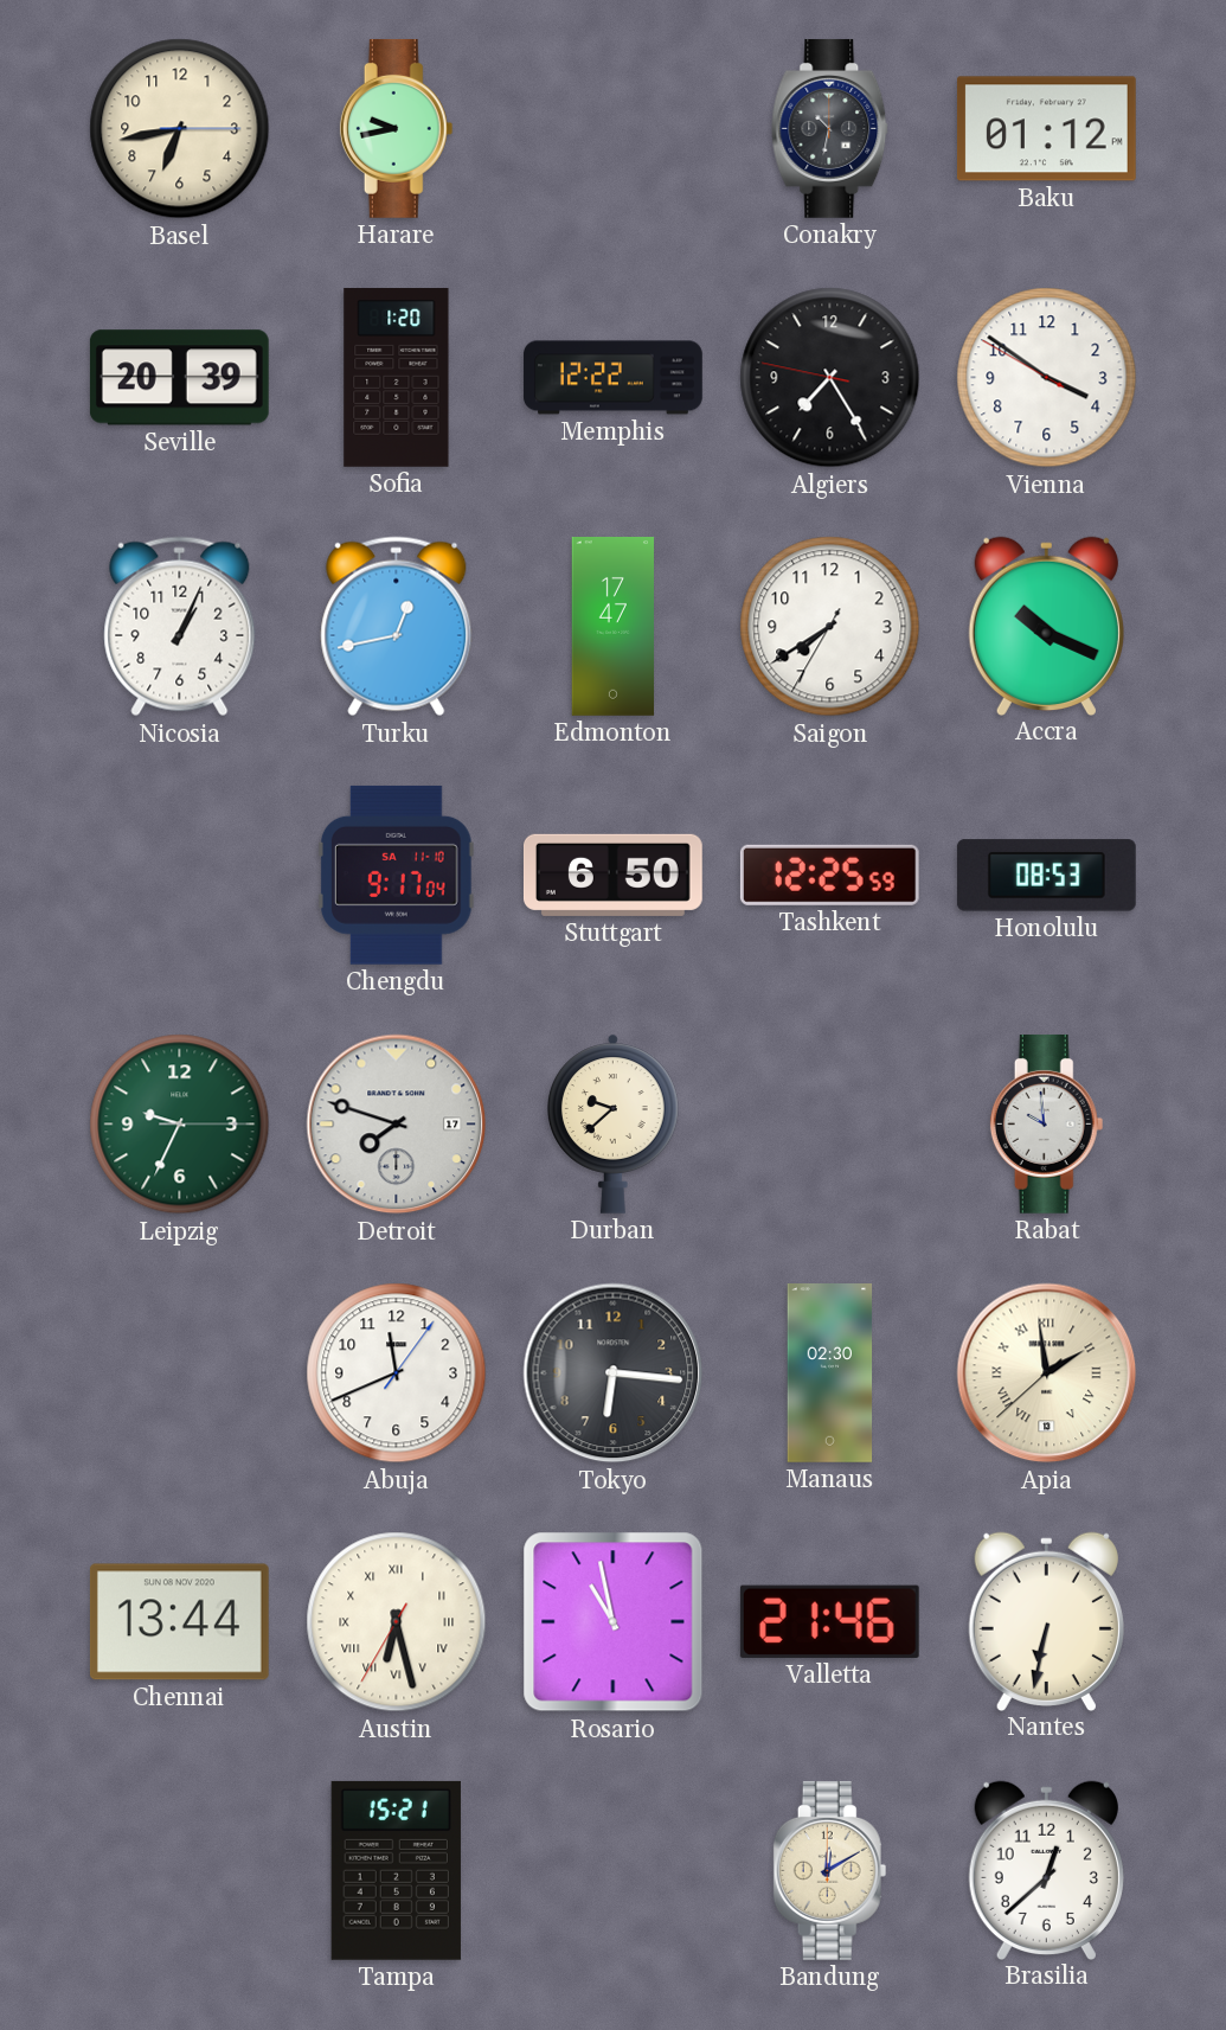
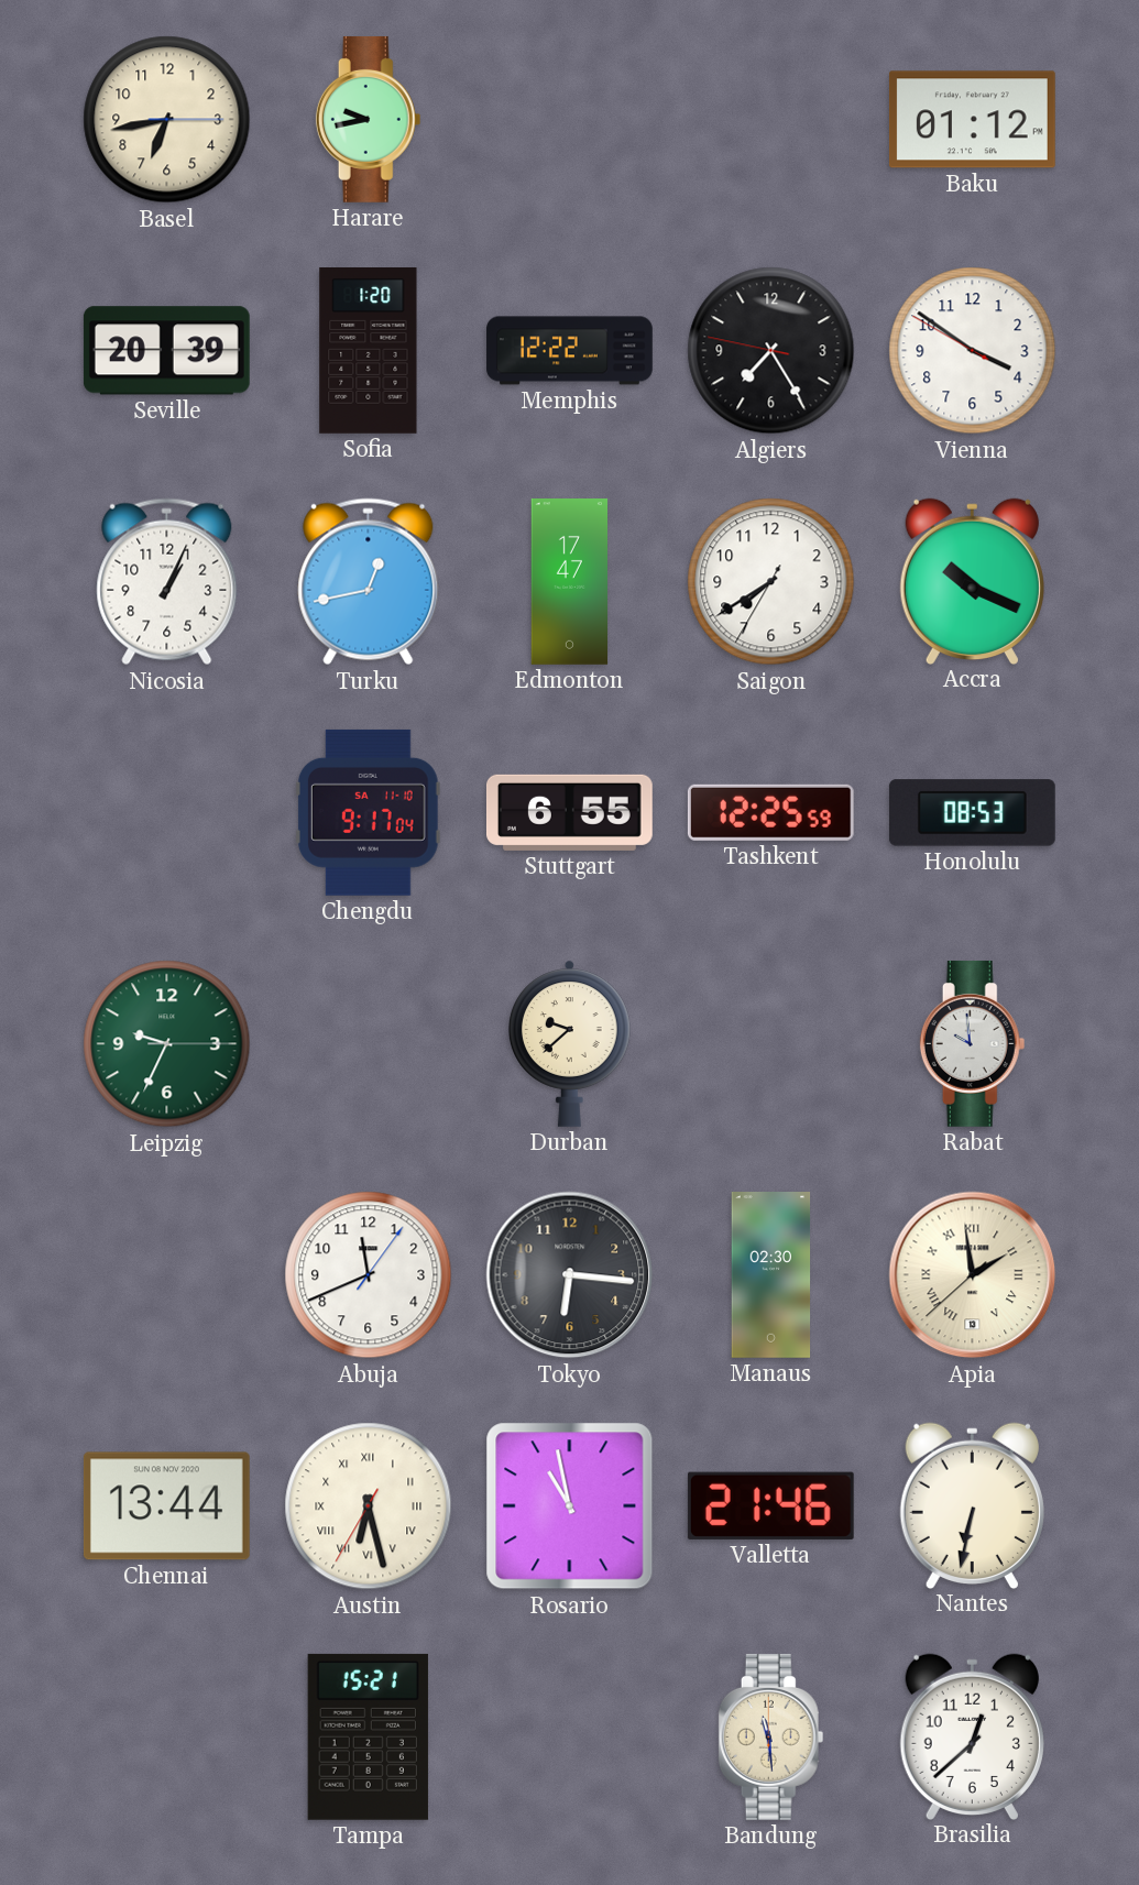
Conakry: 10:32 -> none
Stuttgart: 6:50 -> 6:55
Detroit: 7:48 -> none
Bandung: 12:10 -> 11:29
